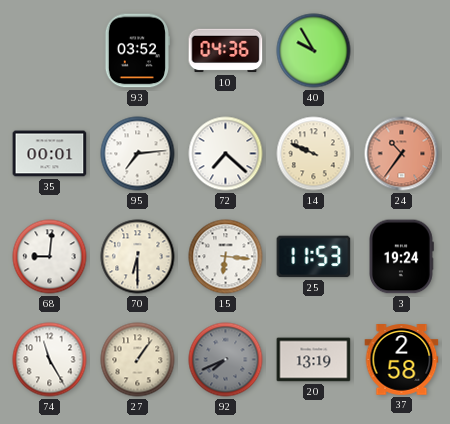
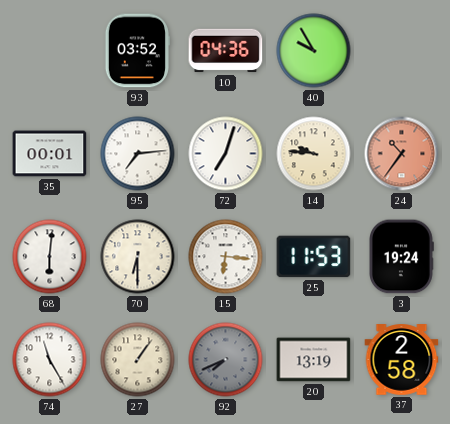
72: 7:22 -> 7:03
14: 9:49 -> 9:46
68: 9:01 -> 6:01
